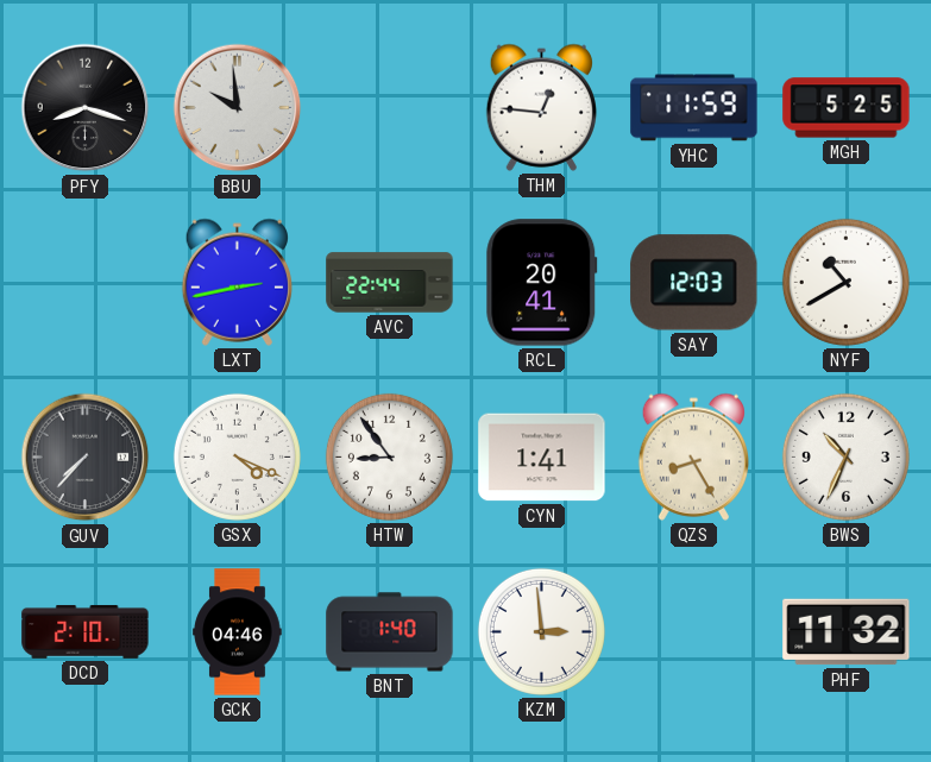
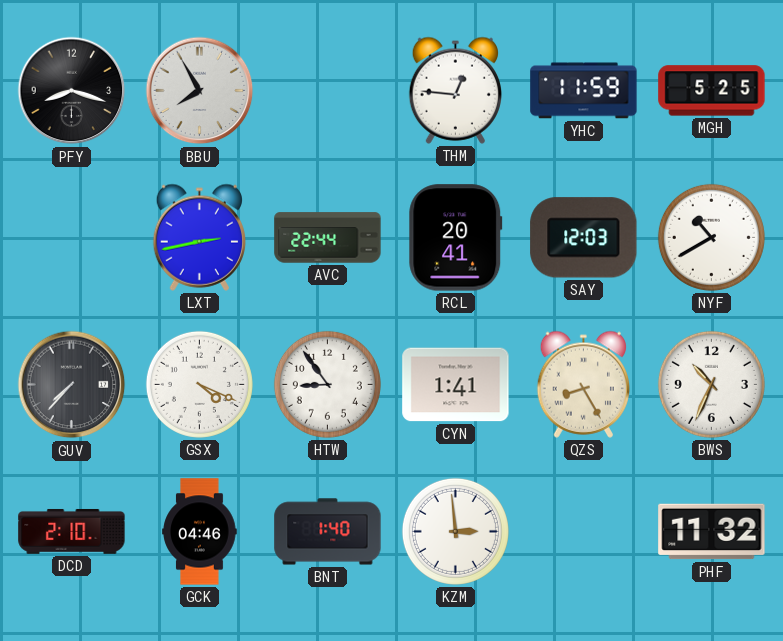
BBU: 9:59 -> 7:55
